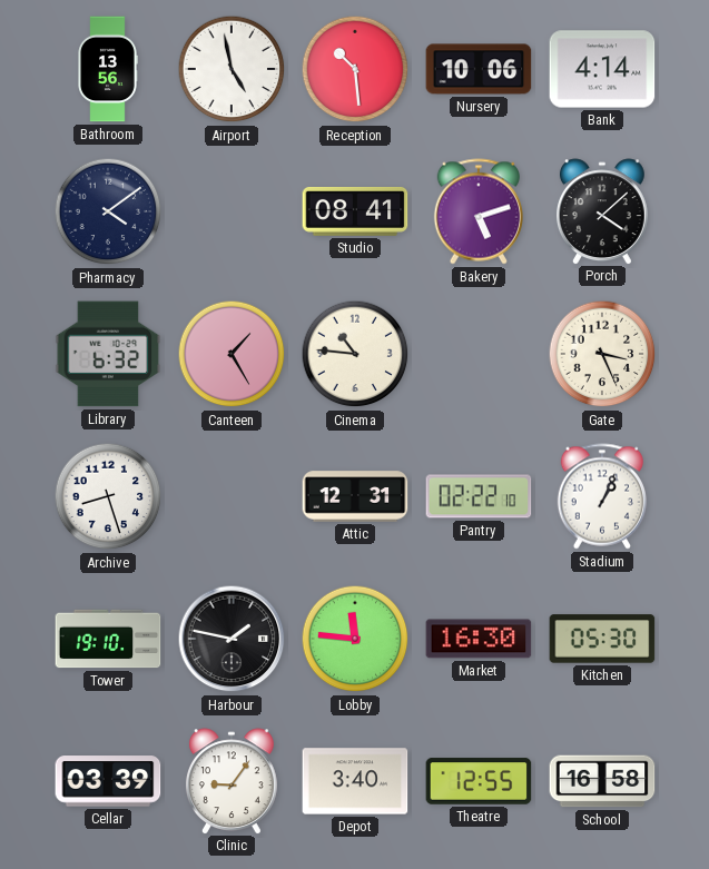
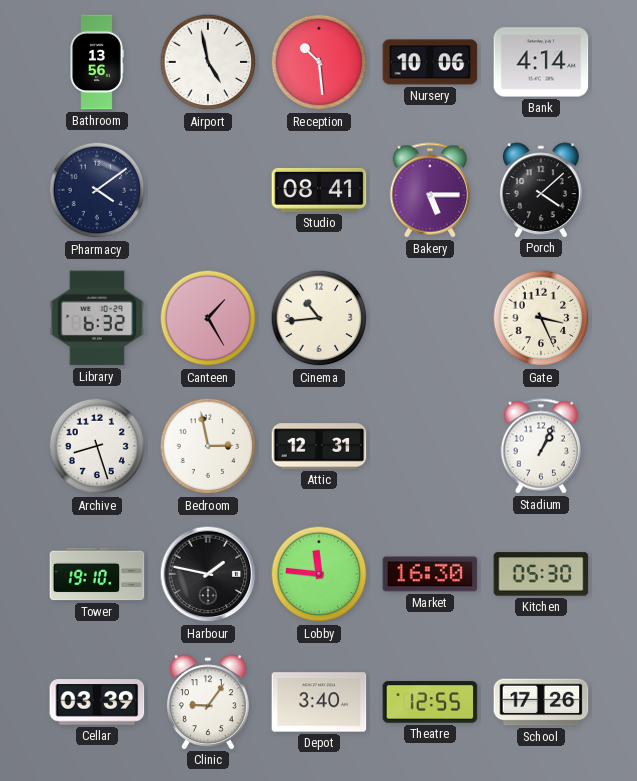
Bakery: 5:12 -> 5:15
Cinema: 10:46 -> 10:44
Bedroom: none -> 2:58
Pantry: 02:22 -> none
School: 16:58 -> 17:26
